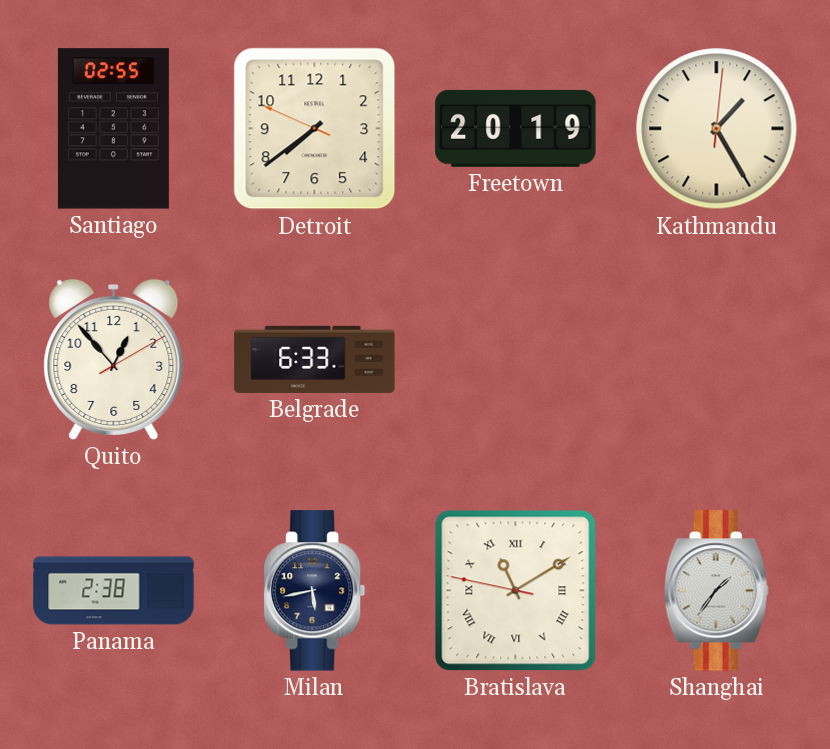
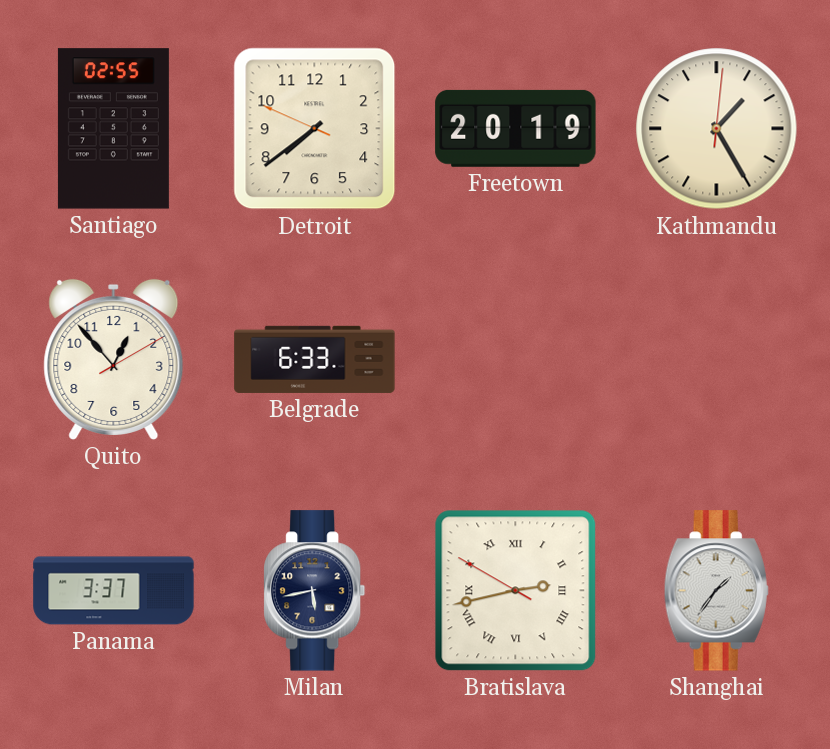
Panama: 2:38 -> 3:37
Bratislava: 11:09 -> 2:42
